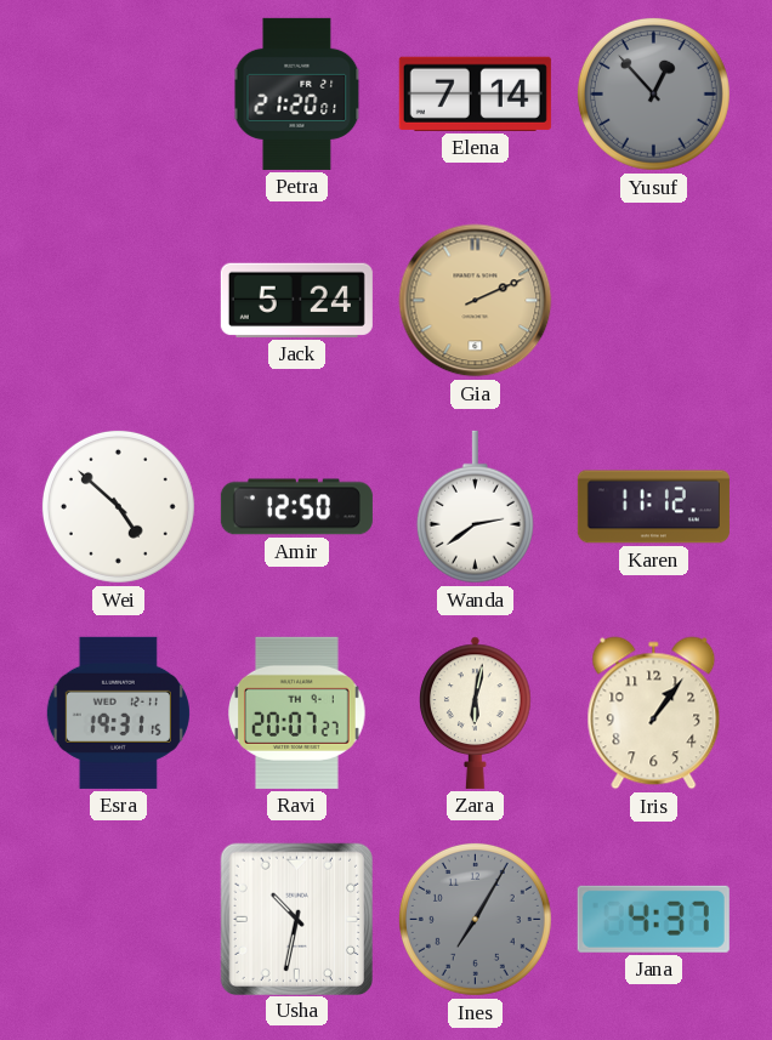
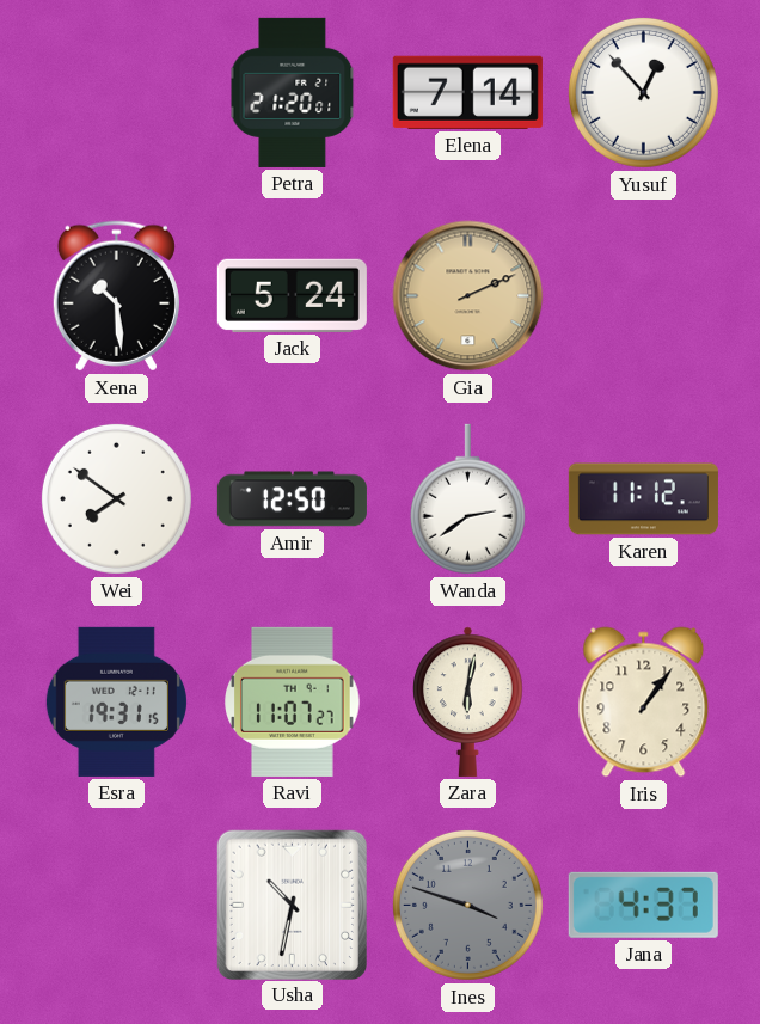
Yusuf dial: grey -> white
Xena: none -> 10:29
Wei: 4:52 -> 7:51
Ravi: 20:07 -> 11:07
Ines: 7:05 -> 3:48
